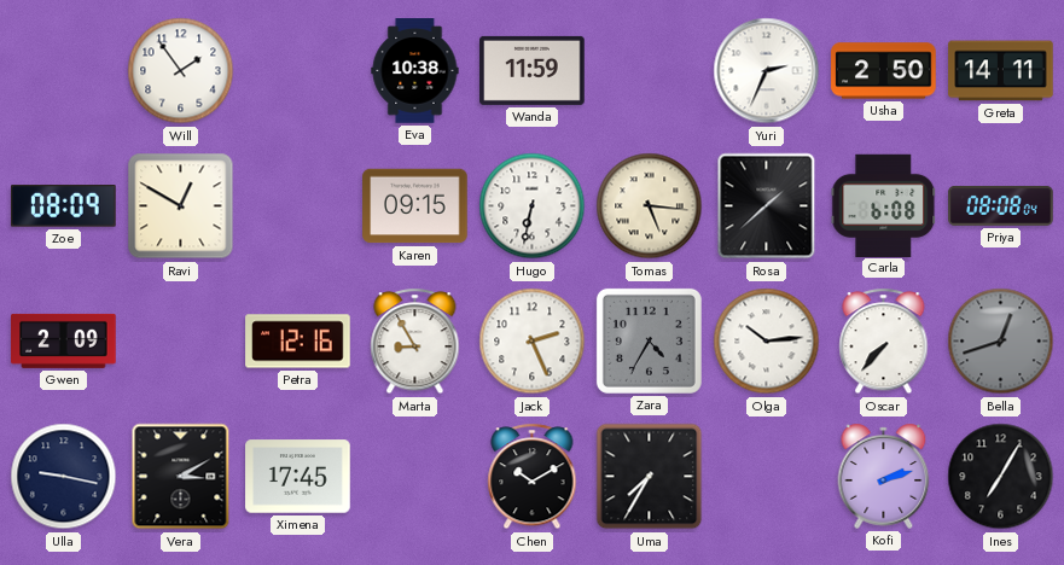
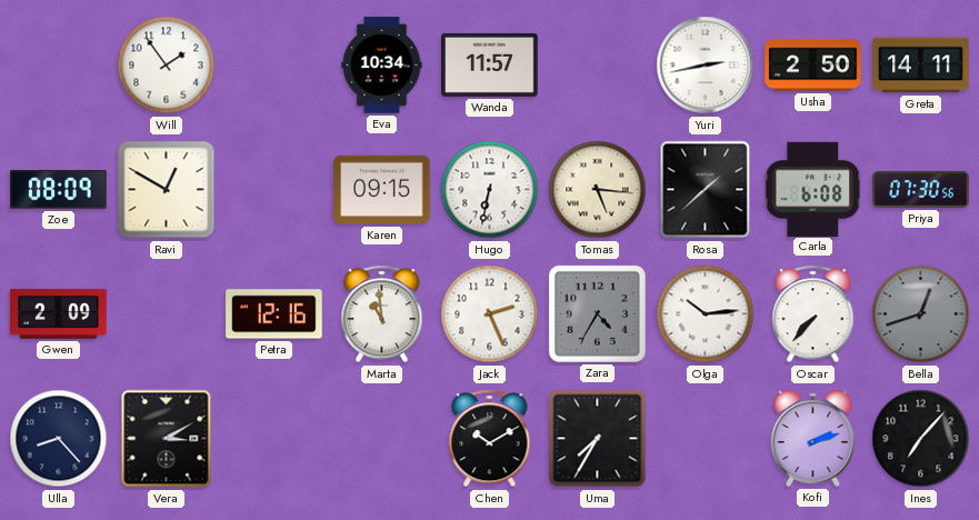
Eva: 10:38 -> 10:34
Wanda: 11:59 -> 11:57
Yuri: 2:34 -> 2:43
Priya: 08:08 -> 07:30
Marta: 8:55 -> 10:59
Ulla: 9:17 -> 8:23
Ximena: 17:45 -> none
Ines: 7:05 -> 7:07
